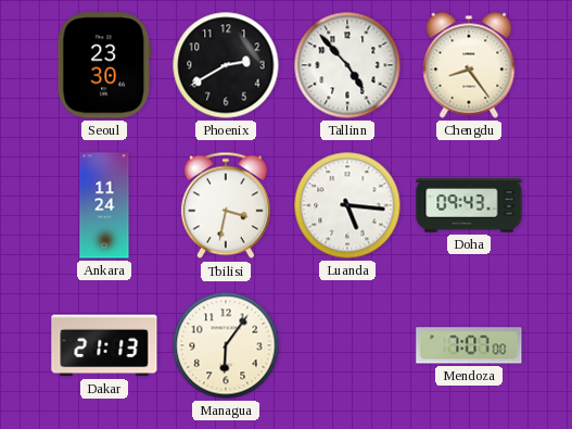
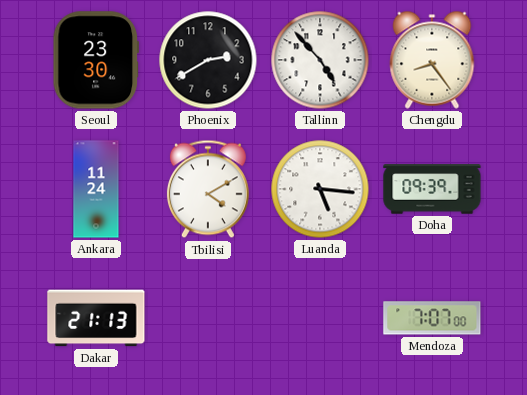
Tbilisi: 3:32 -> 4:10
Doha: 09:43 -> 09:39
Managua: 6:06 -> none
